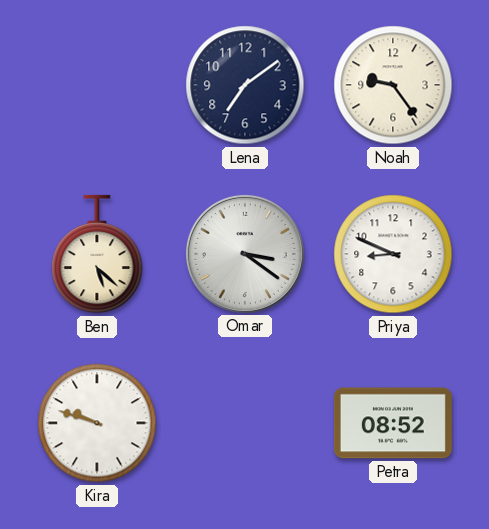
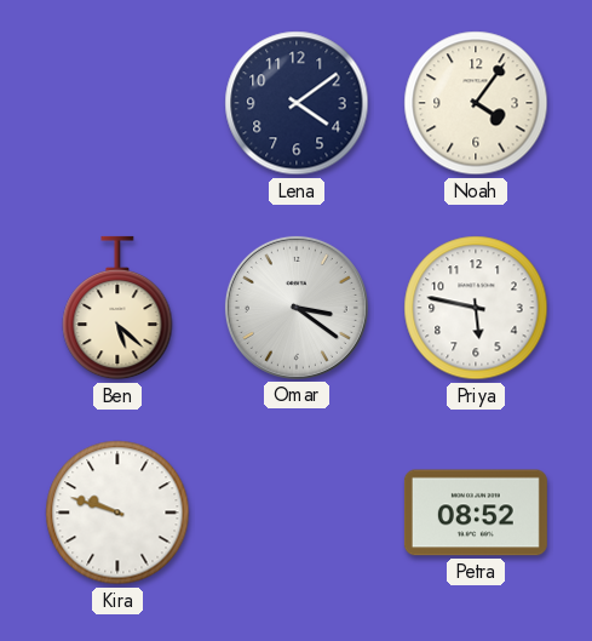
Lena: 7:09 -> 4:09
Noah: 9:24 -> 4:06
Priya: 8:49 -> 5:47
